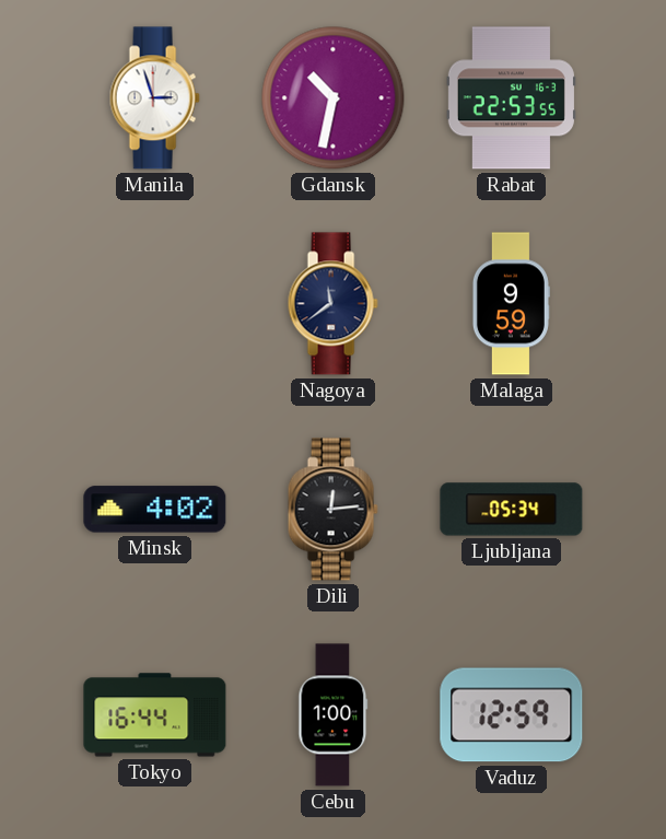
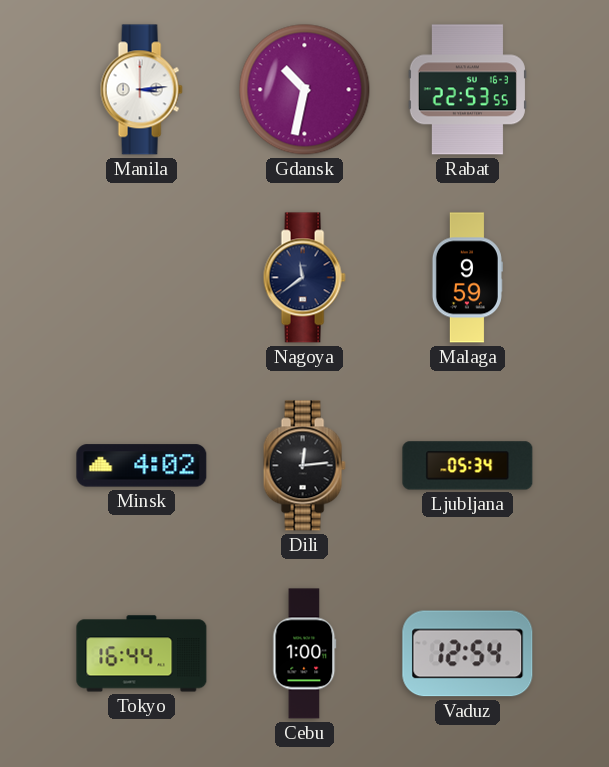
Manila: 2:57 -> 3:14
Vaduz: 12:59 -> 12:54
